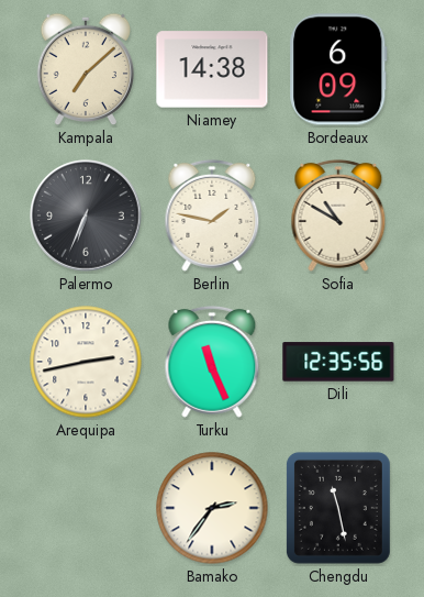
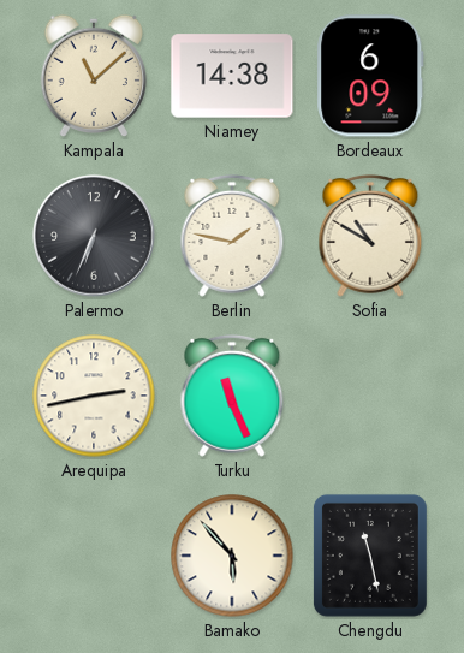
Kampala: 7:08 -> 11:08
Dili: 12:35 -> none
Bamako: 2:36 -> 5:53
